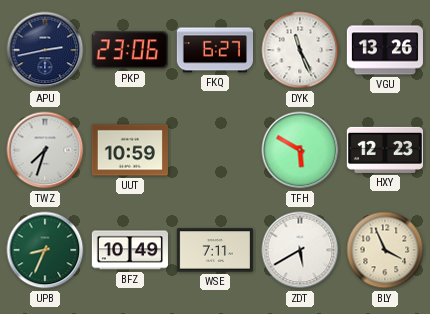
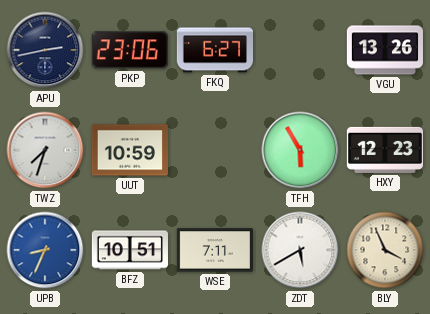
DYK: 11:26 -> none
TFH: 5:50 -> 5:55
UPB dial: green -> blue
BFZ: 10:49 -> 10:51
